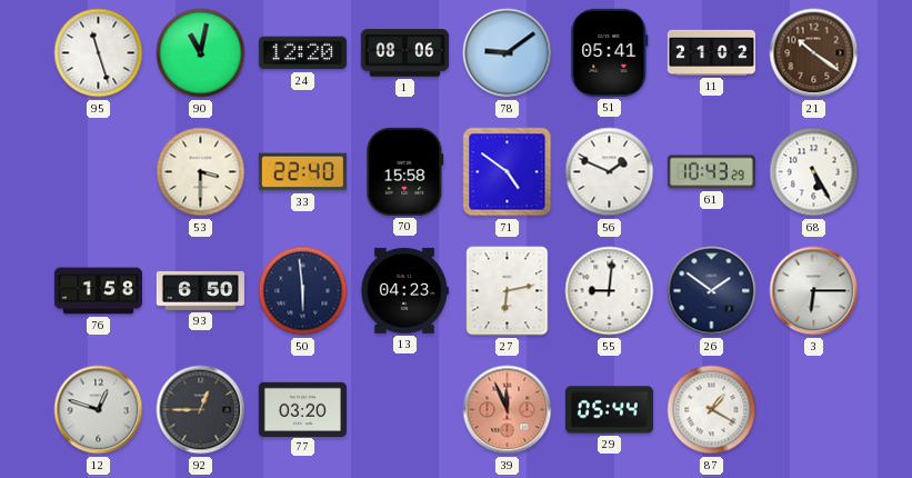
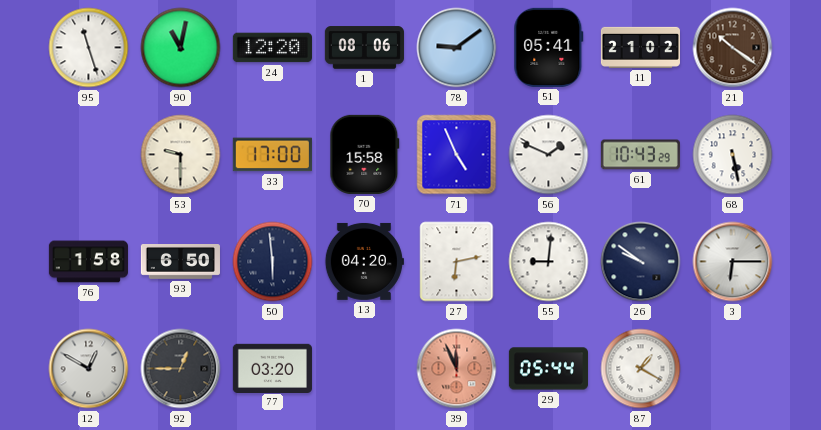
53: 3:30 -> 9:30
33: 22:40 -> 17:00
71: 4:51 -> 4:56
68: 5:25 -> 5:28
13: 04:23 -> 04:20
26: 1:51 -> 9:51
12: 12:48 -> 12:50
